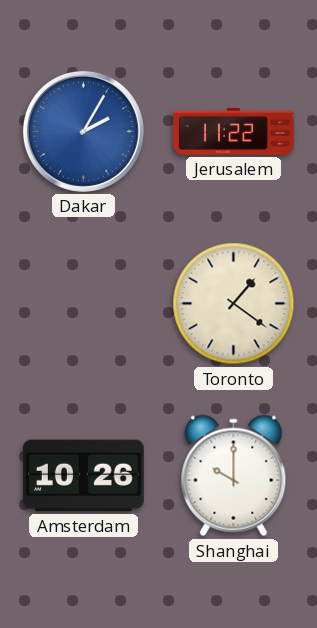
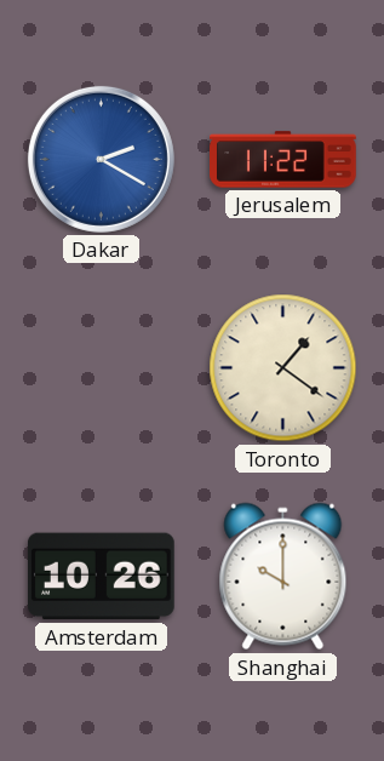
Dakar: 2:05 -> 2:20
